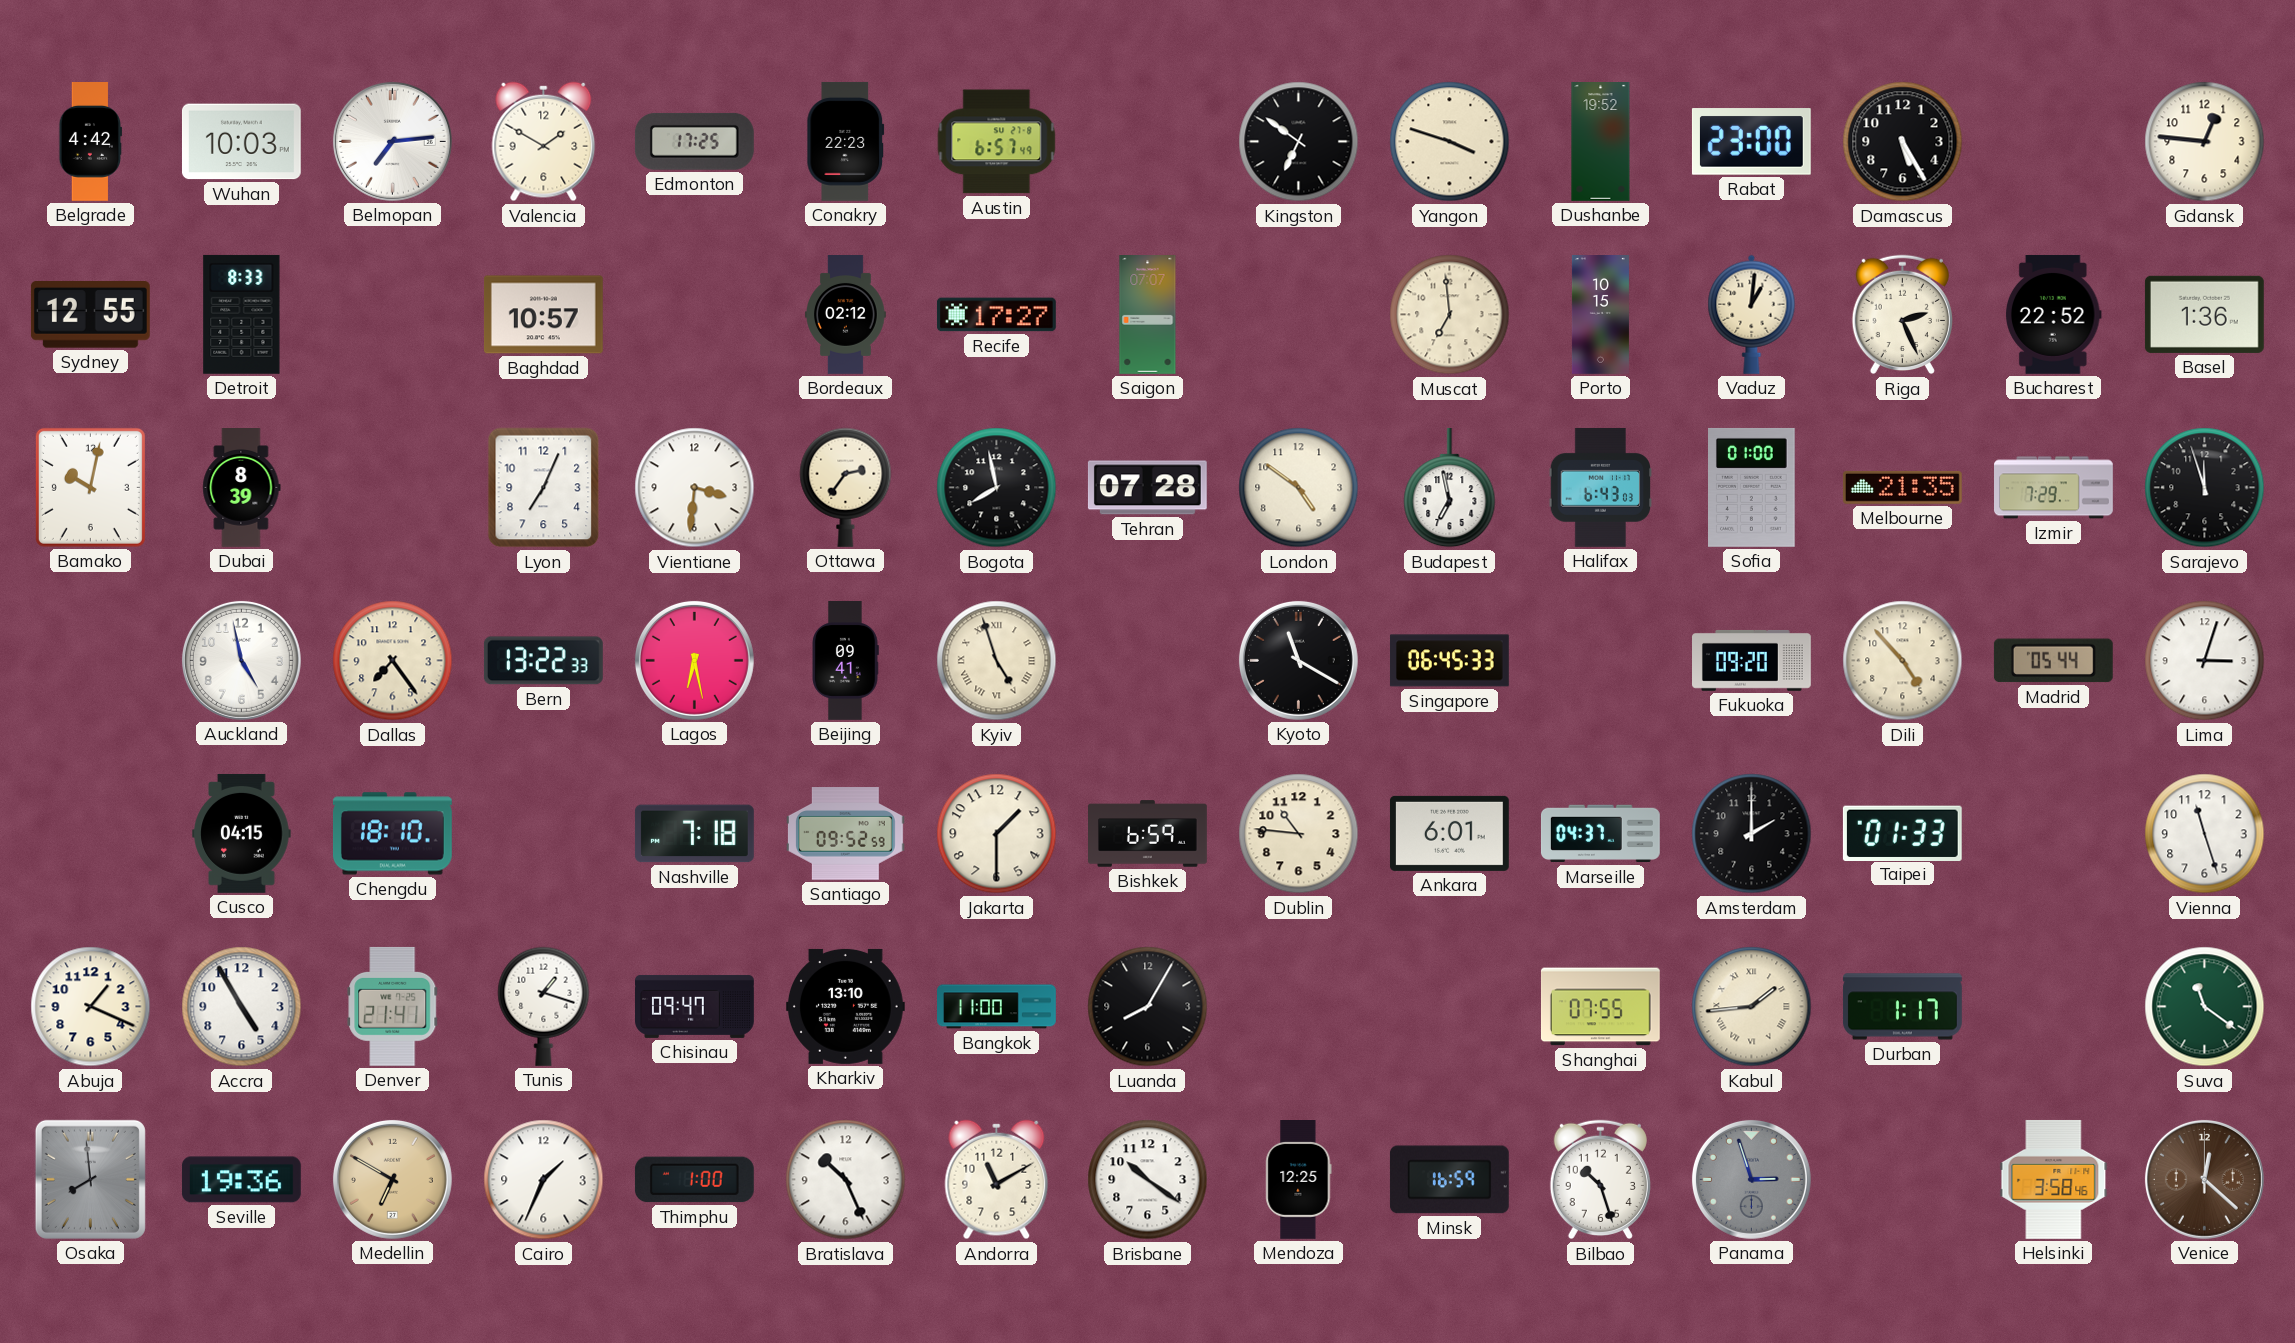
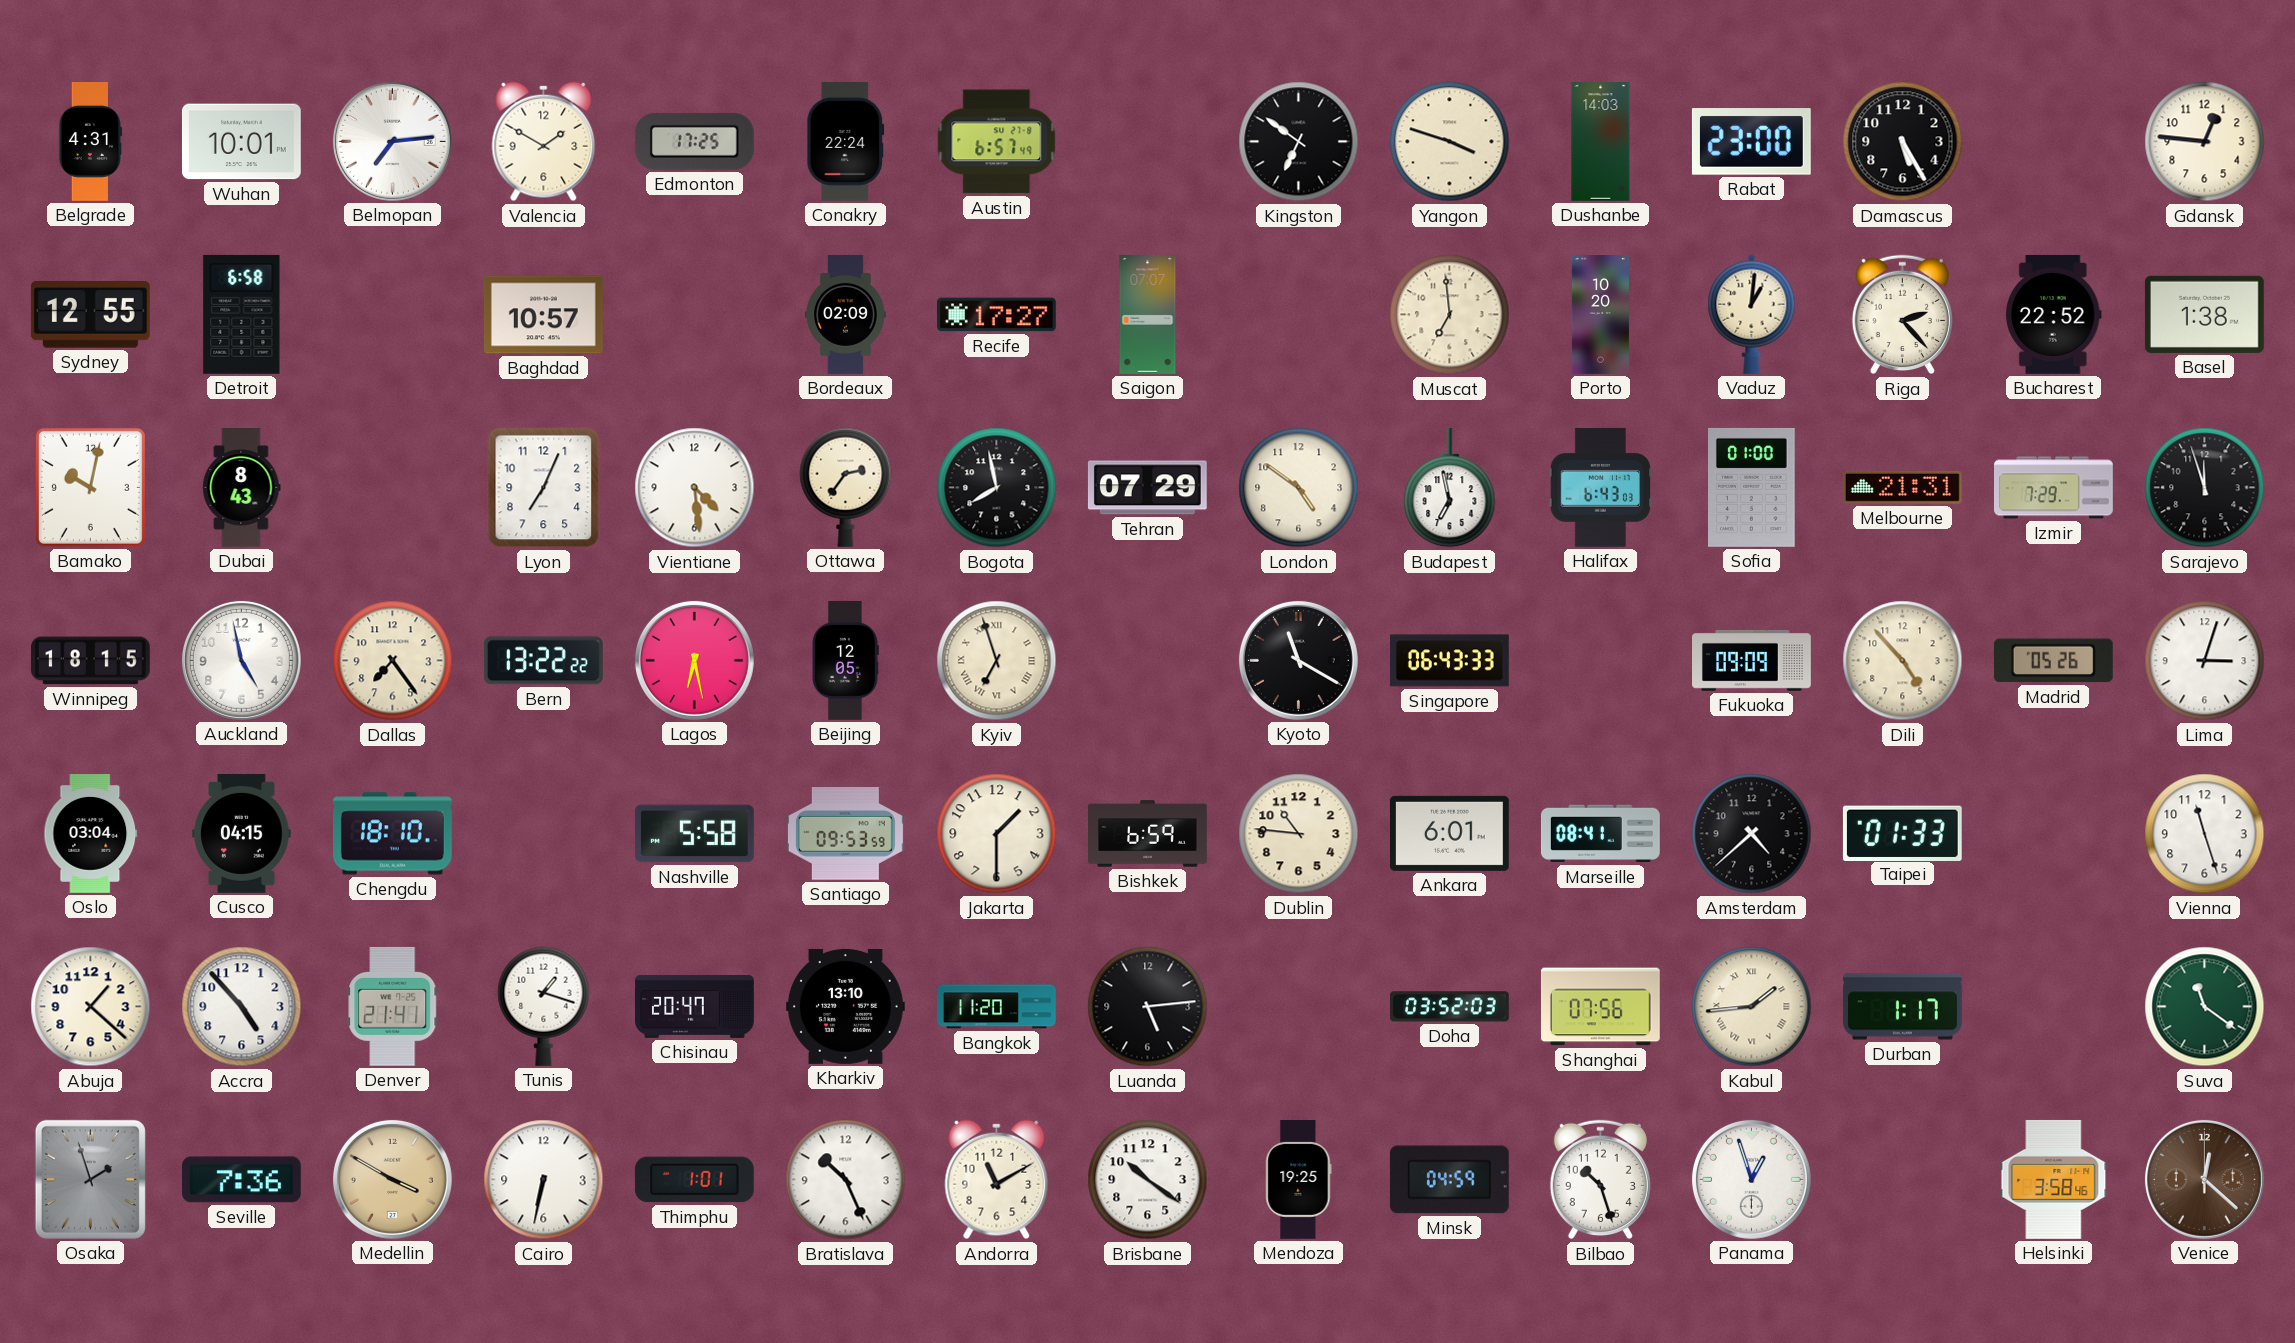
Belgrade: 4:42 -> 4:31
Wuhan: 10:03 -> 10:01
Conakry: 22:23 -> 22:24
Dushanbe: 19:52 -> 14:03
Detroit: 8:33 -> 6:58
Bordeaux: 02:12 -> 02:09
Porto: 10:15 -> 10:20
Riga: 2:26 -> 2:23
Basel: 1:36 -> 1:38
Dubai: 8:39 -> 8:43
Vientiane: 3:31 -> 4:29
Tehran: 07:28 -> 07:29
Melbourne: 21:35 -> 21:31
Winnipeg: none -> 18:15
Bern: 13:22:33 -> 13:22:22
Beijing: 09:41 -> 12:05
Kyiv: 4:57 -> 6:57
Singapore: 06:45 -> 06:43
Fukuoka: 09:20 -> 09:09
Madrid: 05:44 -> 05:26
Oslo: none -> 03:04
Nashville: 7:18 -> 5:58
Santiago: 09:52 -> 09:53
Marseille: 04:37 -> 08:41
Amsterdam: 2:00 -> 4:38
Abuja: 1:19 -> 1:22
Accra: 4:55 -> 4:53
Chisinau: 09:47 -> 20:47
Bangkok: 11:00 -> 11:20
Luanda: 8:05 -> 5:14
Doha: none -> 03:52
Shanghai: 07:55 -> 07:56
Osaka: 7:59 -> 1:57
Seville: 19:36 -> 7:36
Medellin: 6:50 -> 3:50
Cairo: 1:34 -> 6:32
Thimphu: 1:00 -> 1:01
Mendoza: 12:25 -> 19:25
Minsk: 16:59 -> 04:59
Panama: 2:57 -> 12:57
Panama dial: grey -> white
